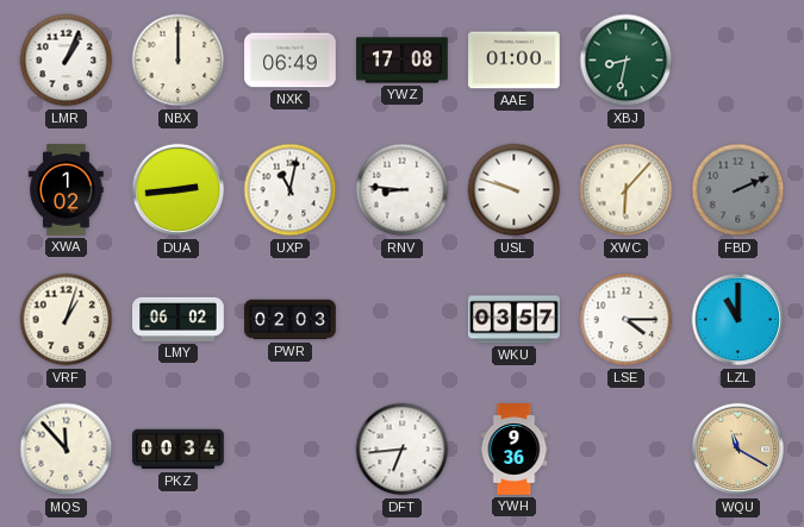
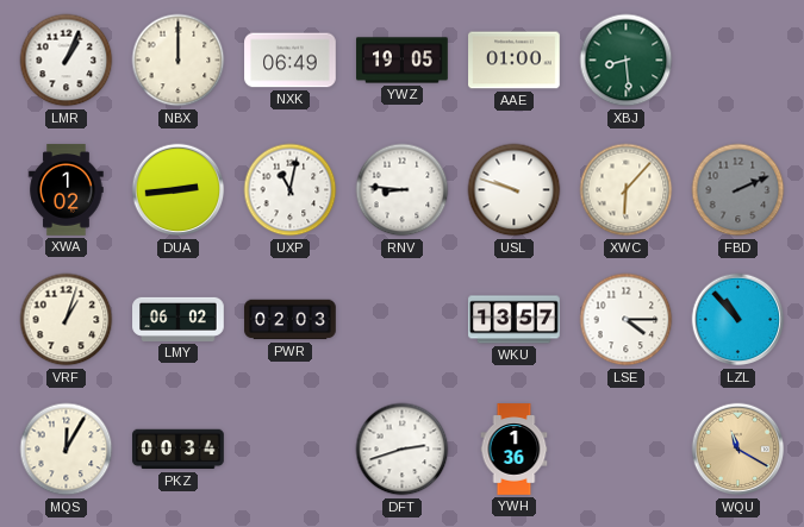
YWZ: 17:08 -> 19:05
XBJ: 8:32 -> 8:29
WKU: 03:57 -> 13:57
LZL: 11:00 -> 10:53
MQS: 11:53 -> 12:05
DFT: 6:44 -> 2:42
YWH: 9:36 -> 1:36
